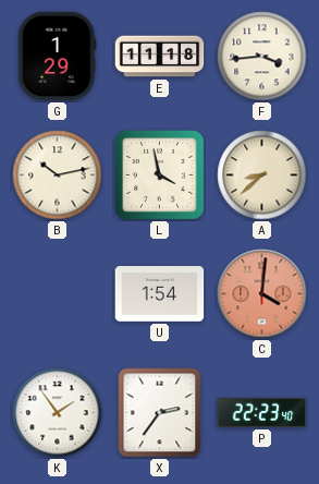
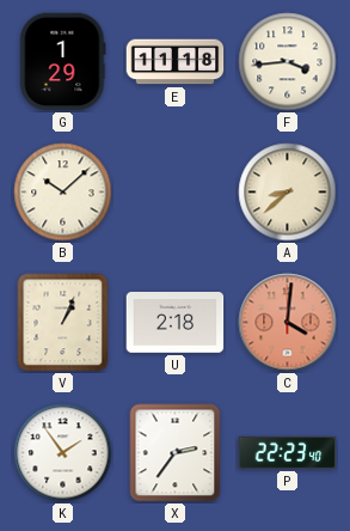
B: 10:13 -> 10:08
L: 3:58 -> none
V: none -> 1:04
U: 1:54 -> 2:18
